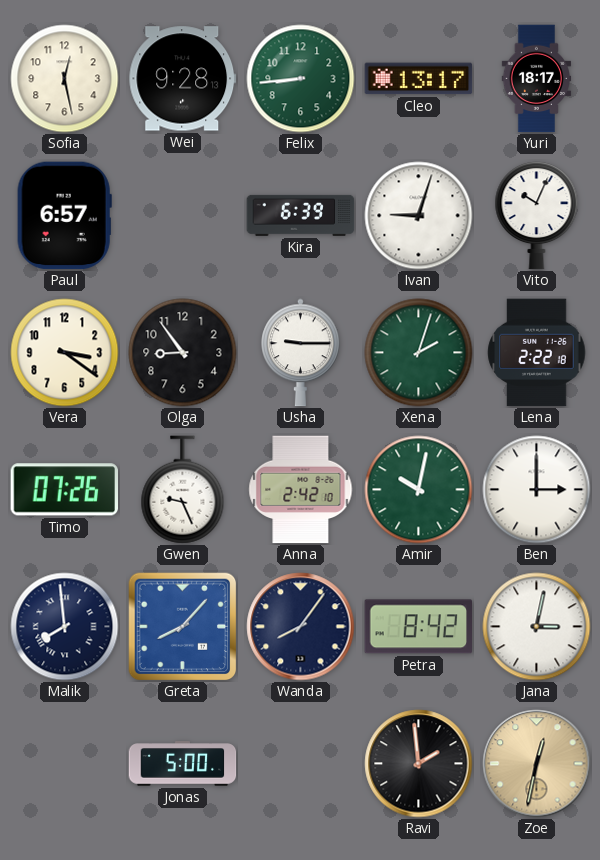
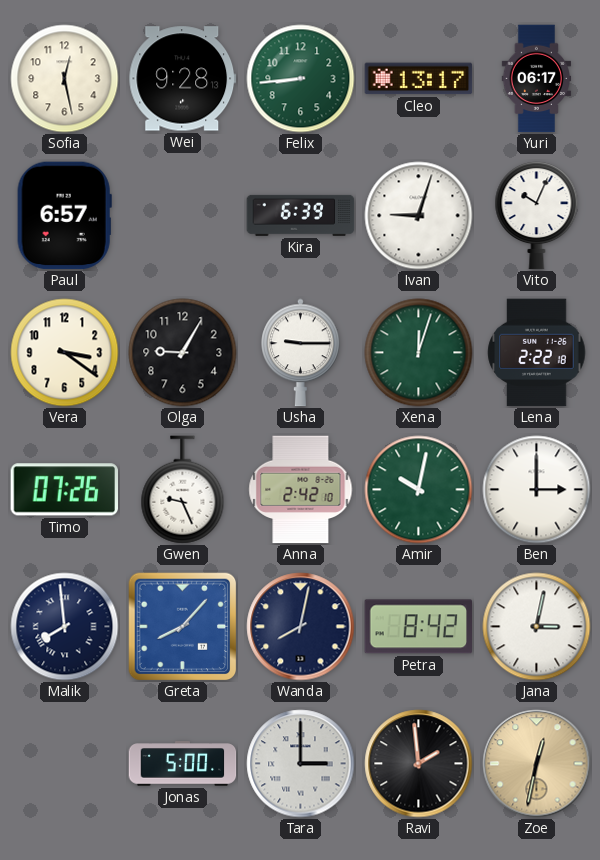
Yuri: 18:17 -> 06:17
Olga: 8:54 -> 9:05
Xena: 2:03 -> 12:03
Wanda: 8:06 -> 8:02
Tara: none -> 3:00
